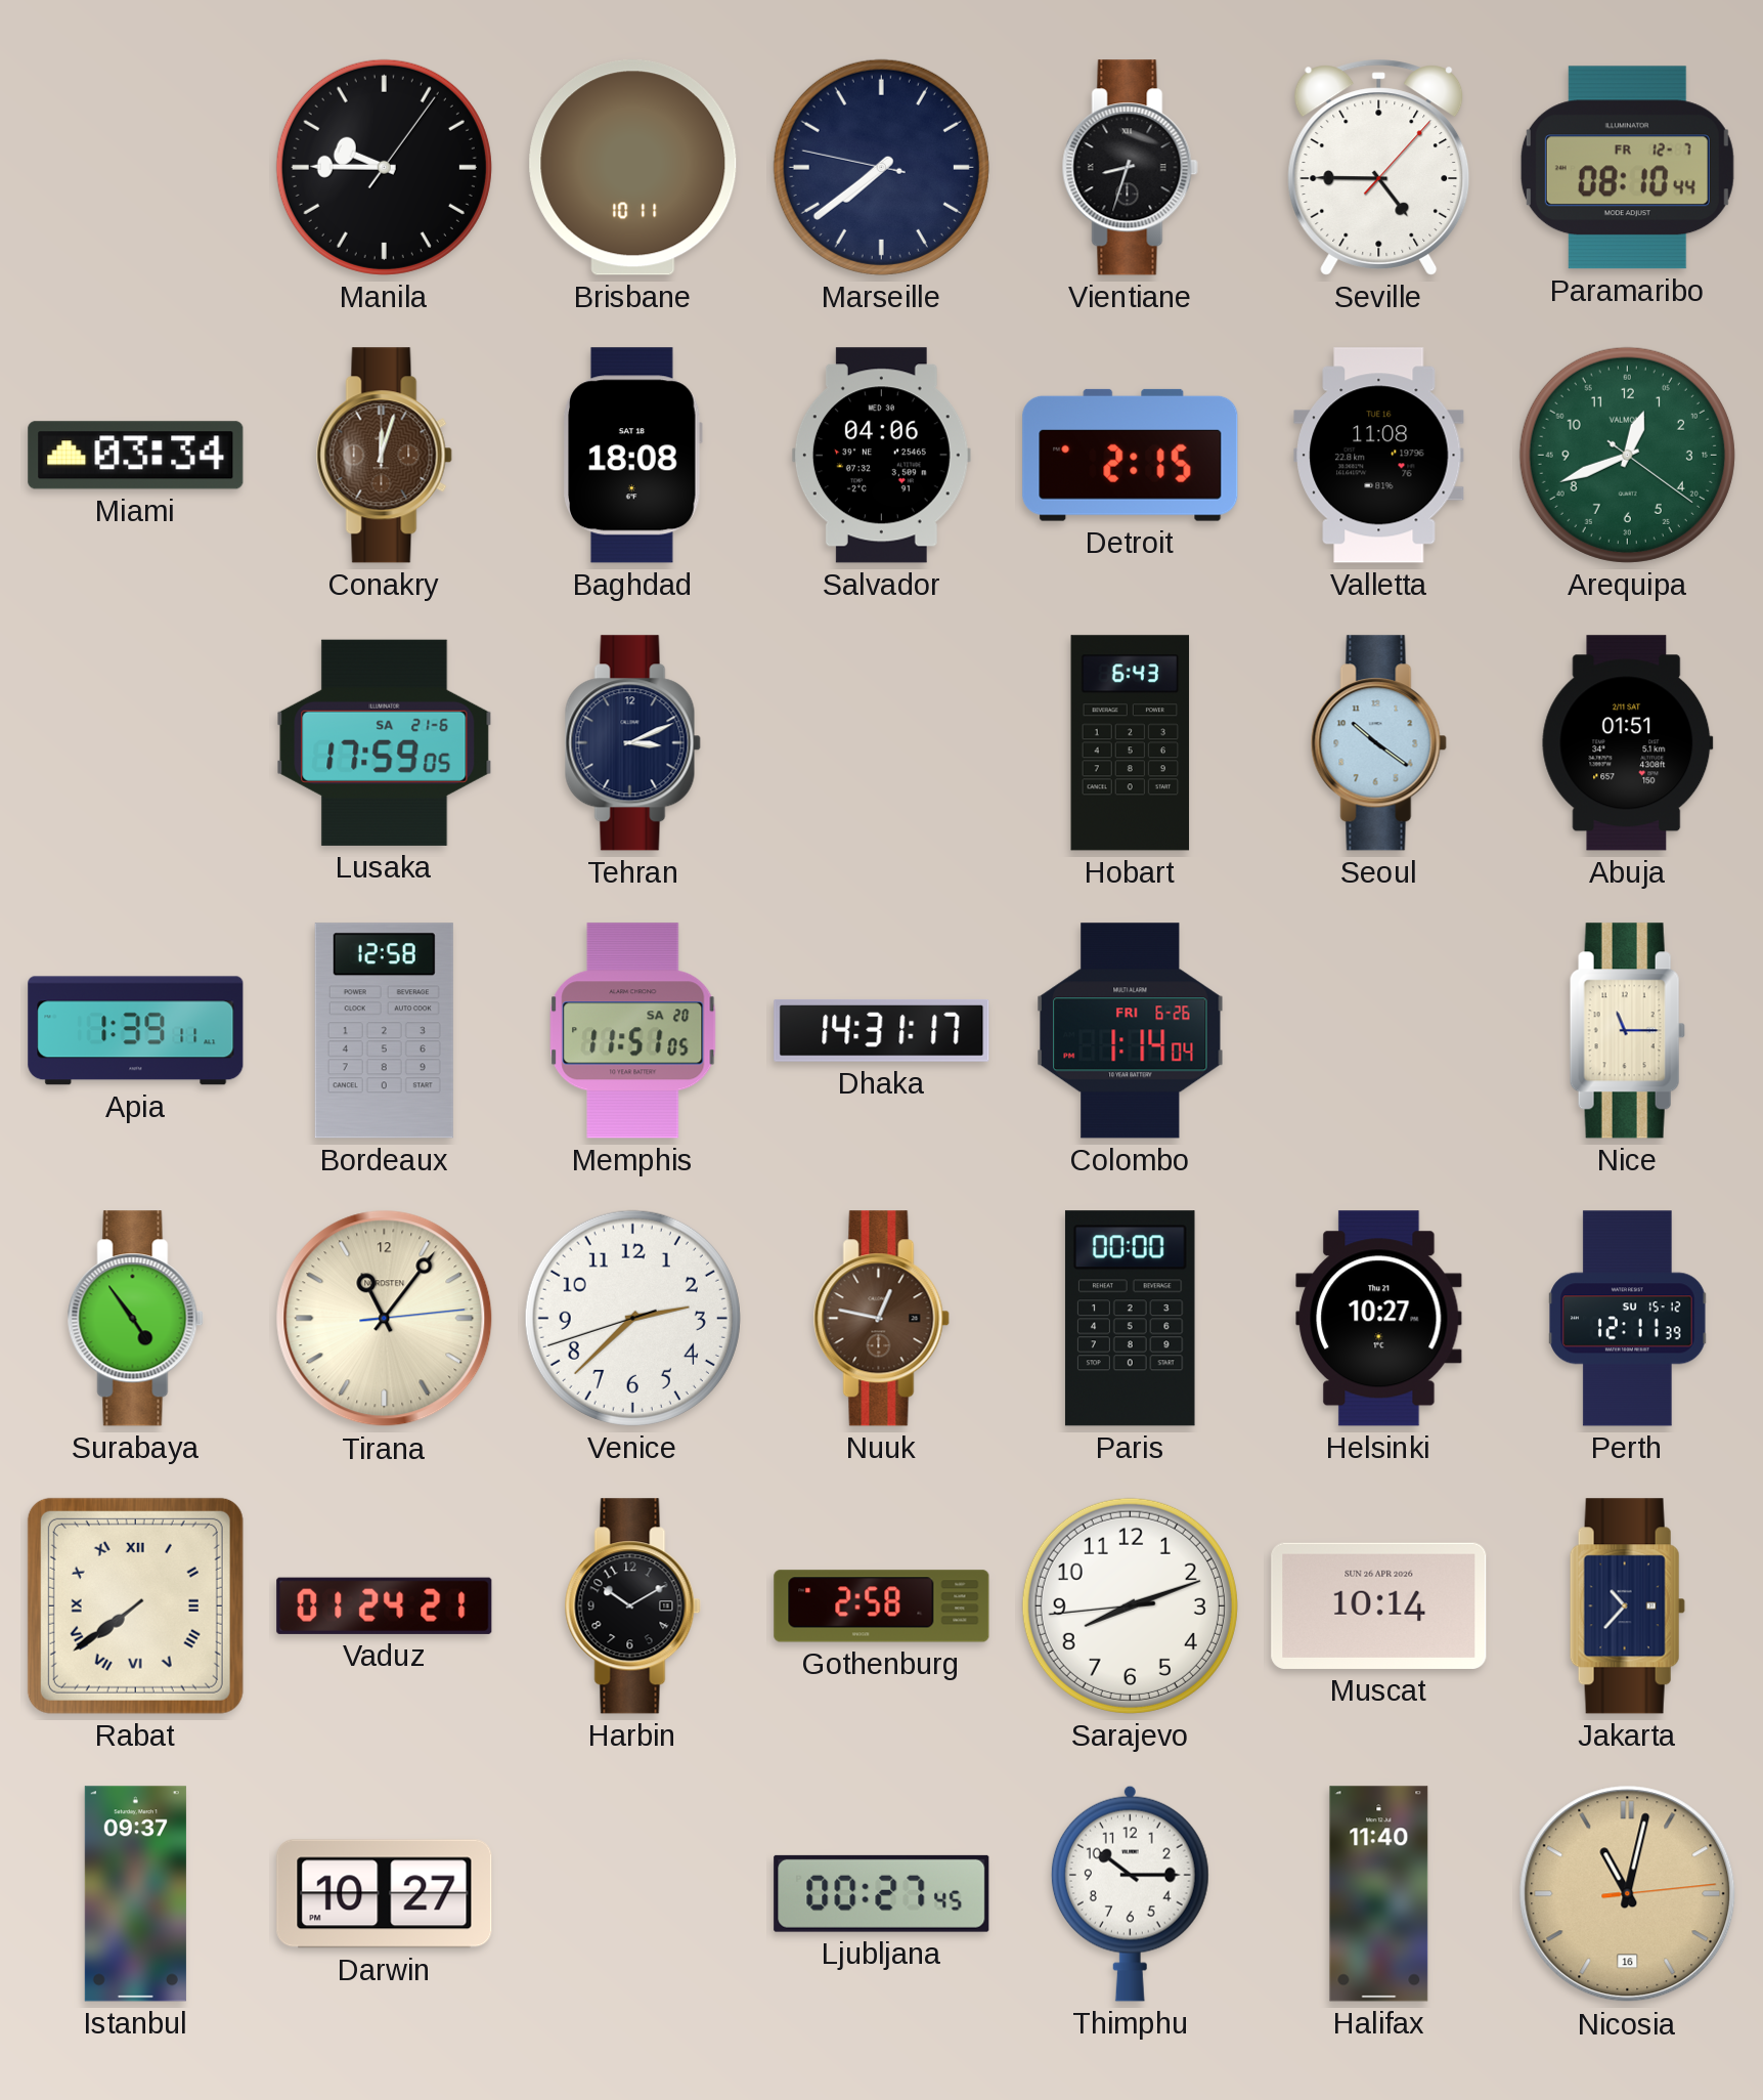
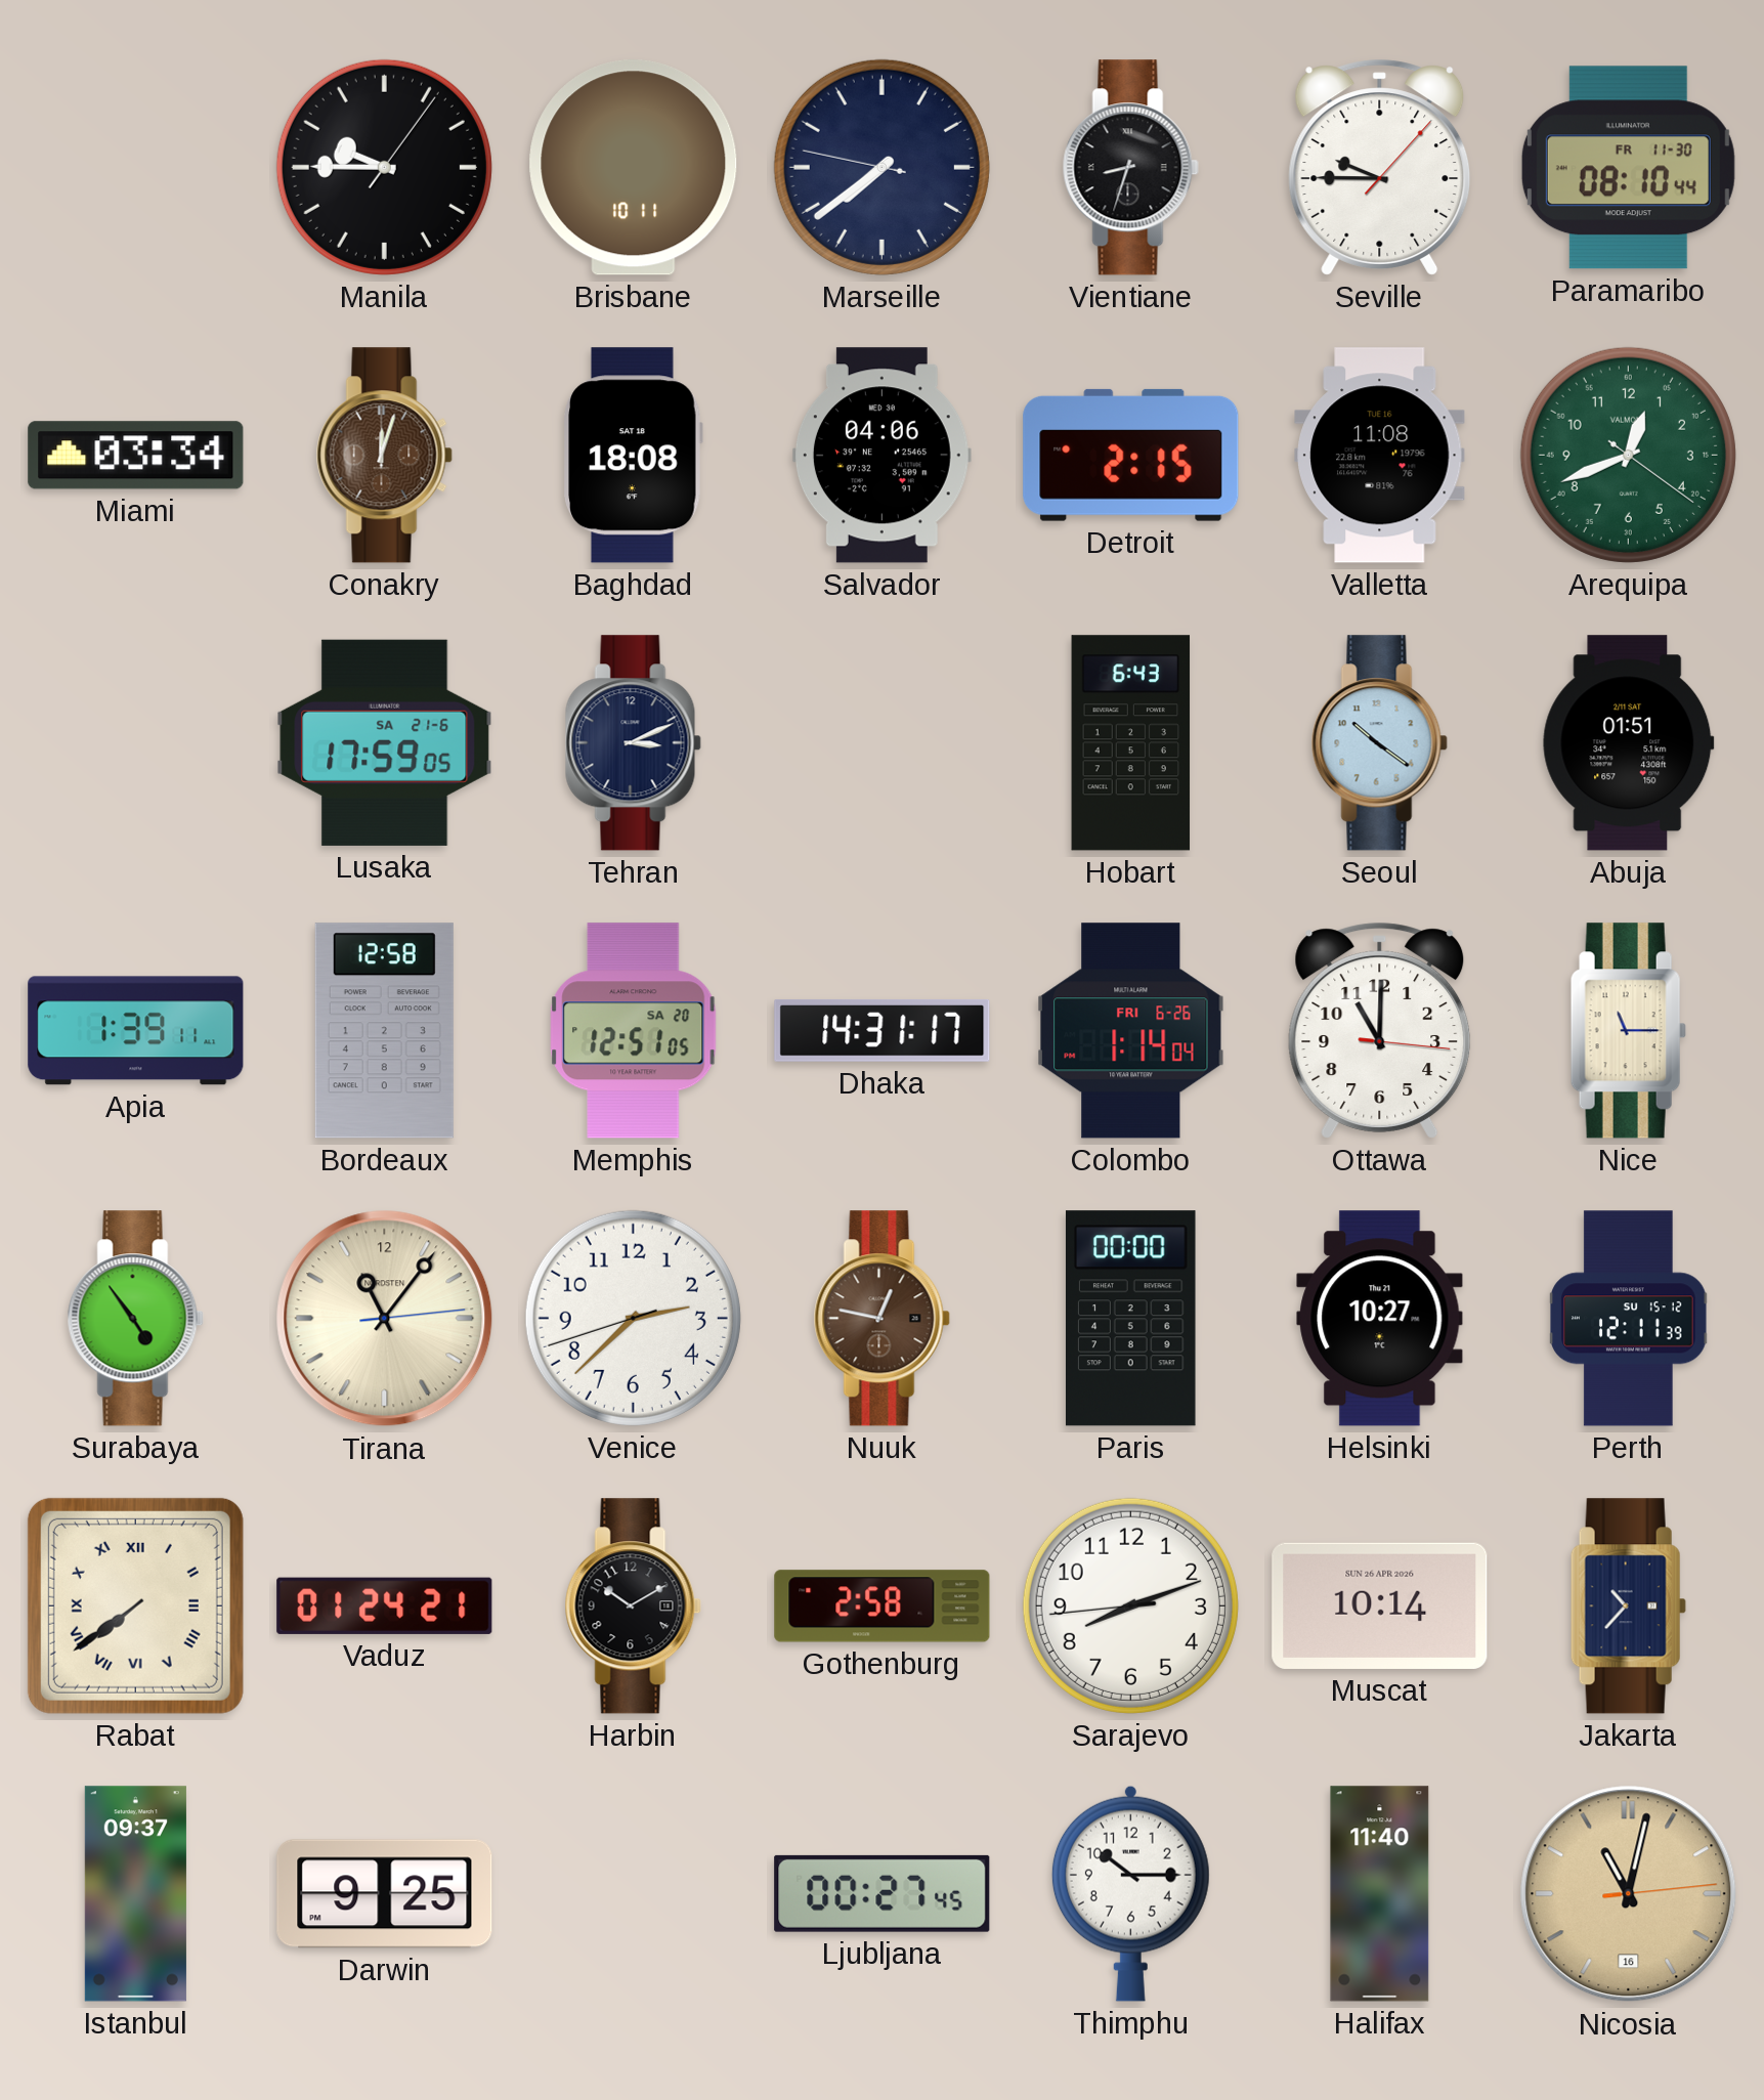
Seville: 4:45 -> 9:45
Paramaribo date: FR 12-7 -> FR 11-30
Memphis: 11:51 -> 12:51
Ottawa: none -> 11:00
Darwin: 10:27 -> 9:25
